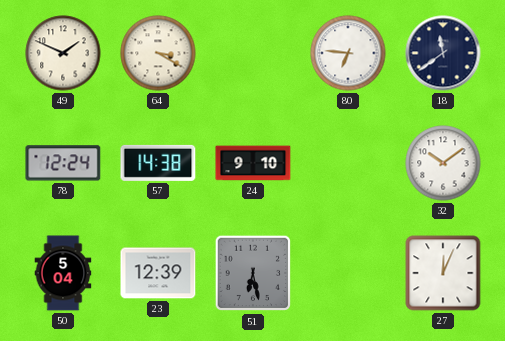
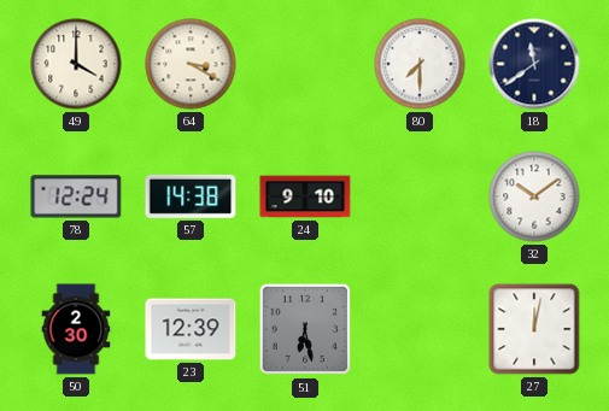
49: 1:49 -> 4:00
80: 6:46 -> 7:30
50: 5:04 -> 2:30
27: 12:04 -> 12:02
